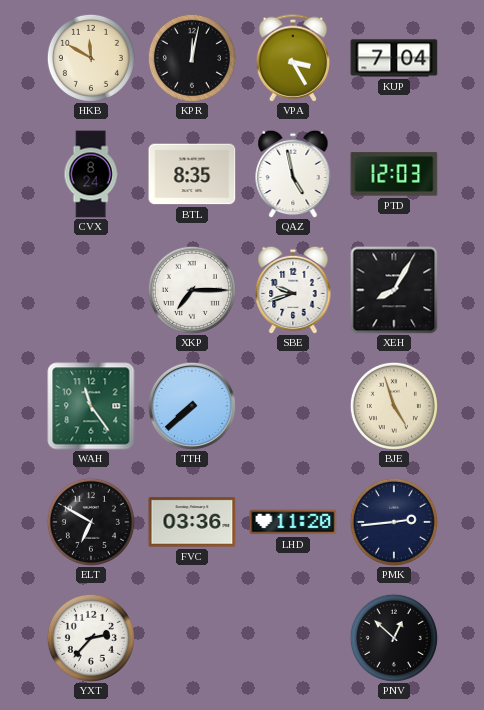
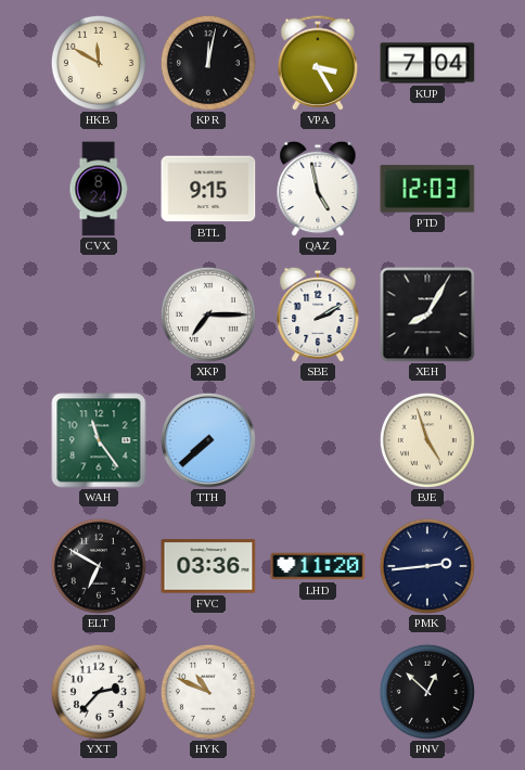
BTL: 8:35 -> 9:15
SBE: 9:42 -> 2:10
HYK: none -> 10:49
